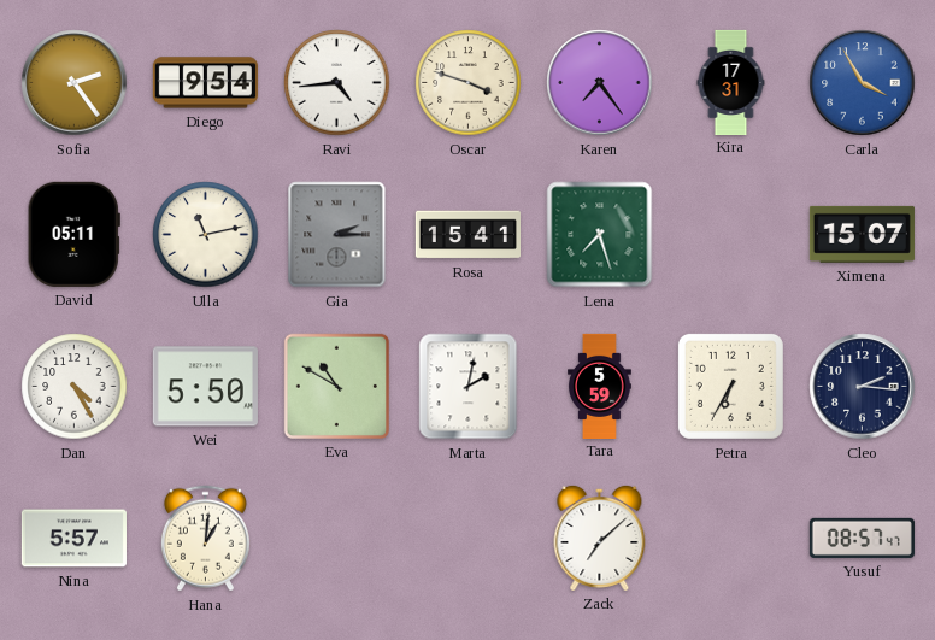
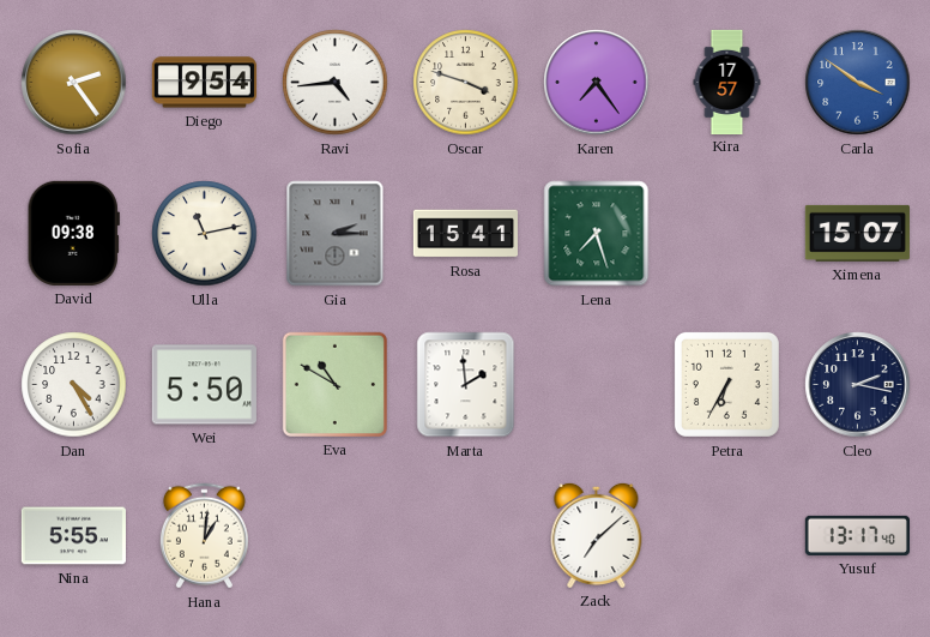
Kira: 17:31 -> 17:57
Carla: 3:55 -> 3:51
David: 05:11 -> 09:38
Marta: 2:02 -> 1:59
Tara: 5:59 -> none
Cleo: 2:16 -> 2:17
Nina: 5:57 -> 5:55
Yusuf: 08:57 -> 13:17
